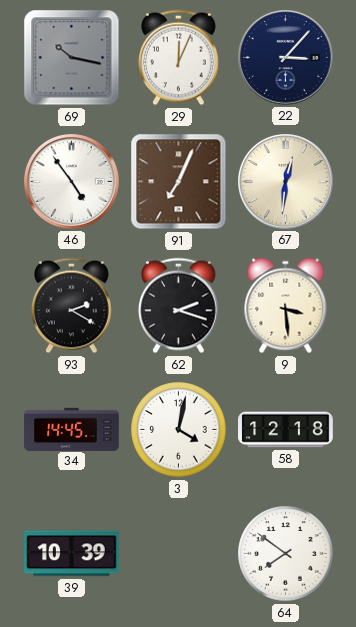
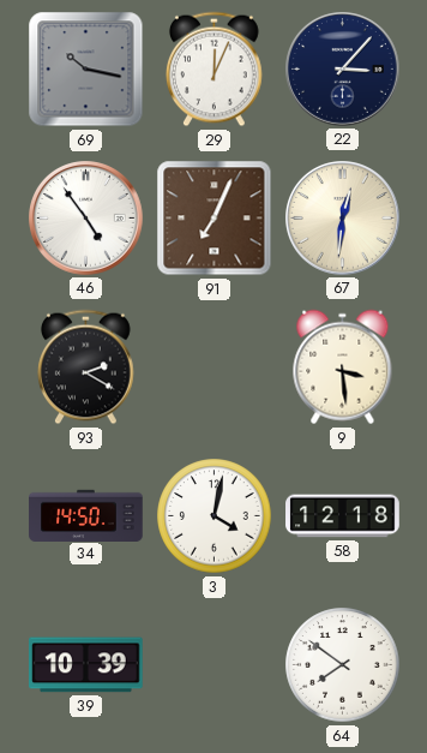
62: 2:18 -> none
34: 14:45 -> 14:50
